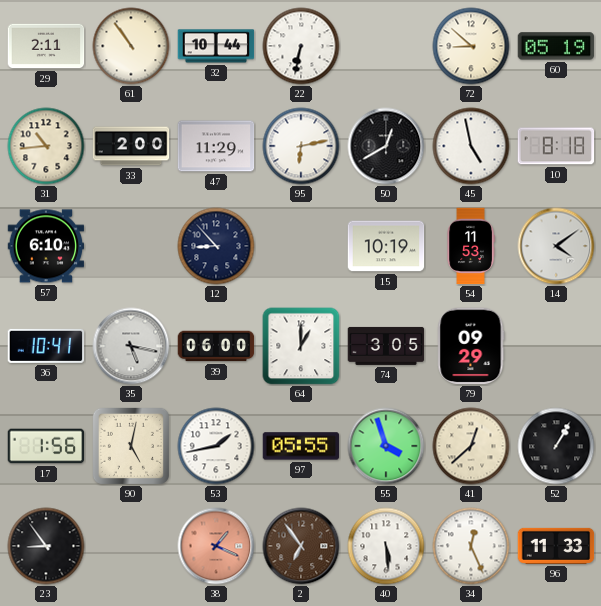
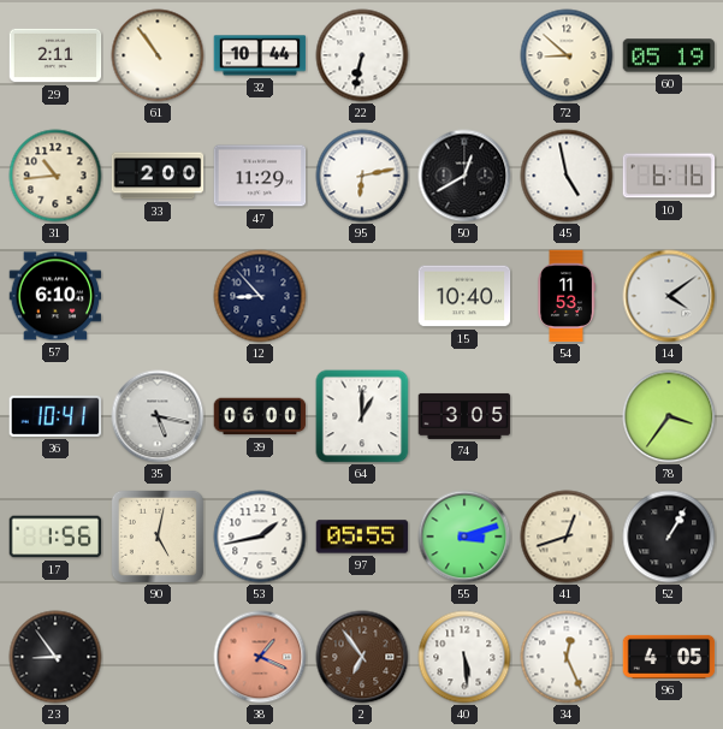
10: 8:18 -> 6:16
15: 10:19 -> 10:40
79: 09:29 -> none
78: none -> 3:36
55: 3:57 -> 3:12
41: 12:38 -> 12:42
96: 11:33 -> 4:05
